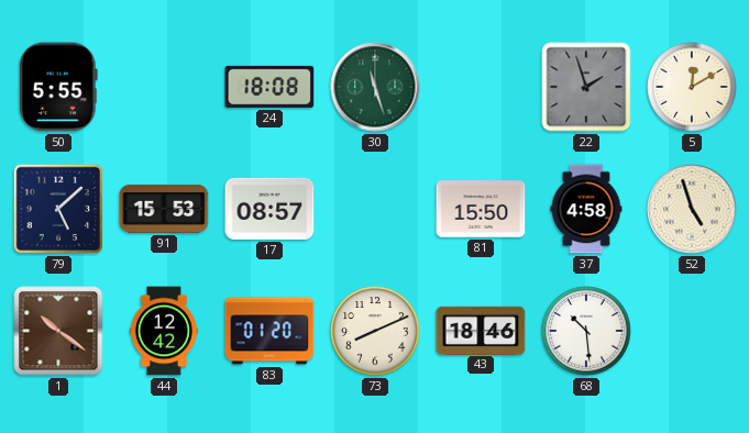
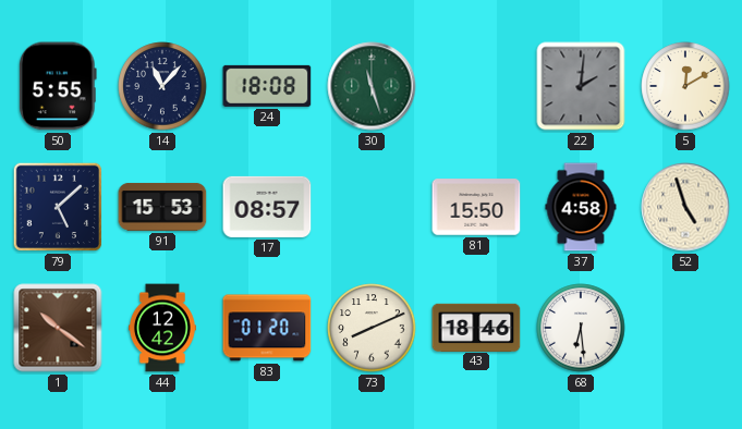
14: none -> 11:07
22: 1:57 -> 2:01
68: 10:29 -> 6:29
